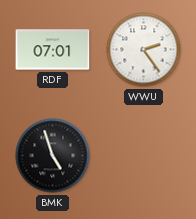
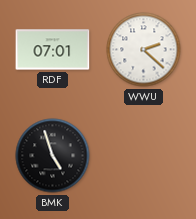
WWU: 2:24 -> 2:22
